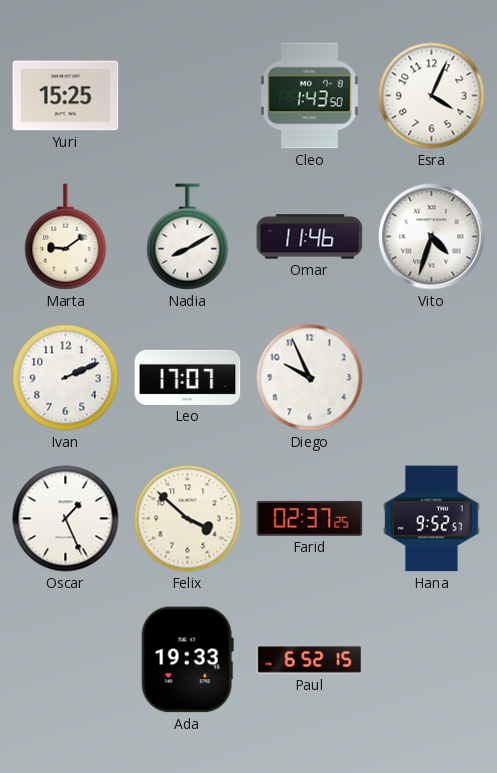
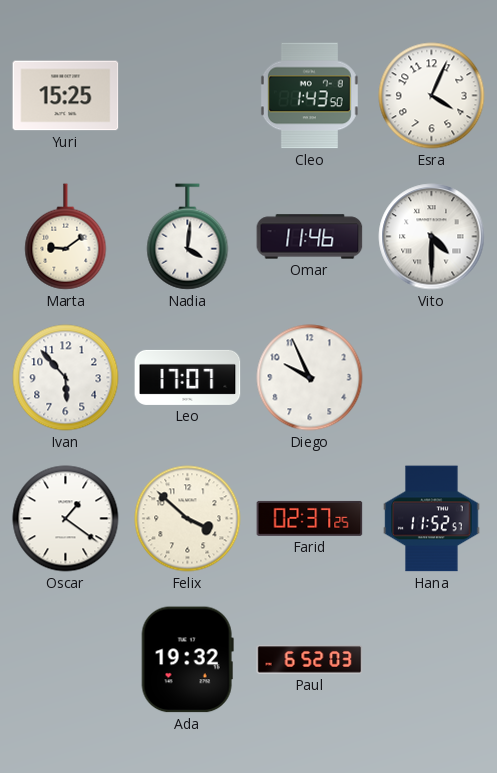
Nadia: 8:10 -> 4:01
Vito: 4:33 -> 4:30
Ivan: 2:11 -> 5:53
Oscar: 1:26 -> 1:21
Hana: 9:52 -> 11:52
Ada: 19:33 -> 19:32
Paul: 6:52:15 -> 6:52:03
